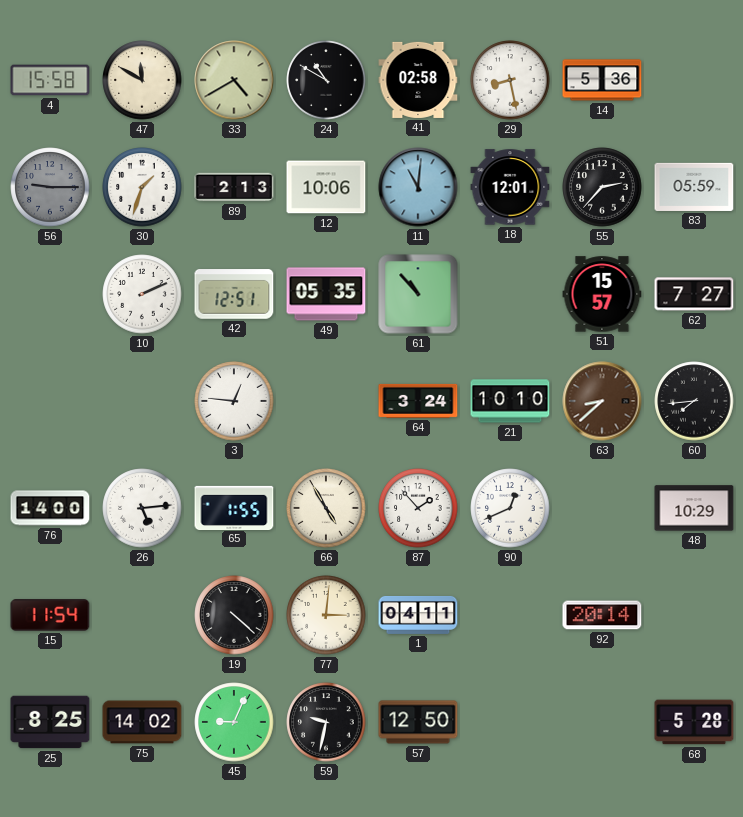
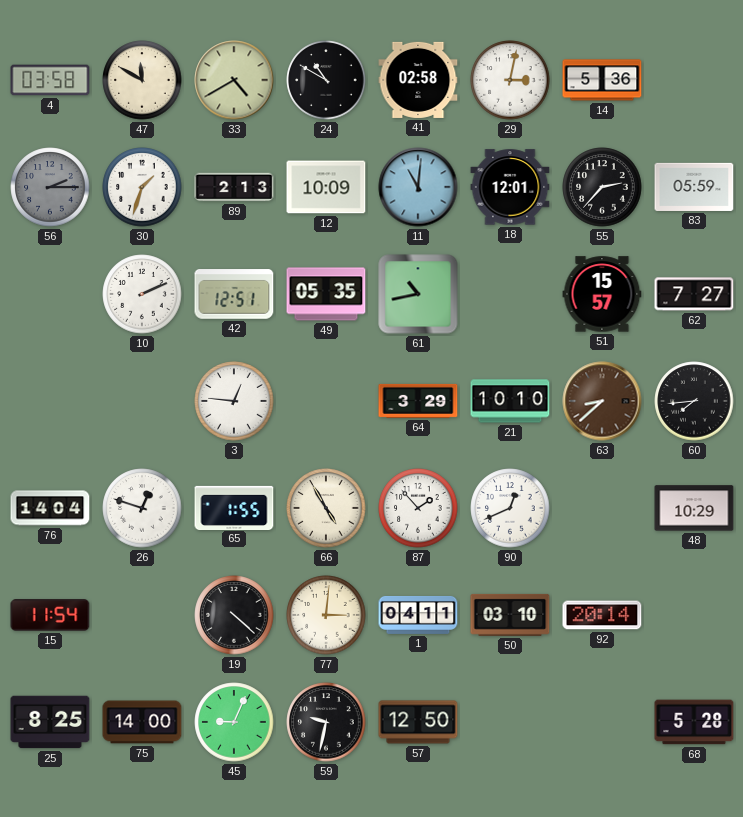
4: 15:58 -> 03:58
29: 8:28 -> 3:02
56: 9:15 -> 2:15
12: 10:06 -> 10:09
61: 10:53 -> 10:43
64: 3:24 -> 3:29
76: 14:00 -> 14:04
26: 5:14 -> 12:48
50: none -> 03:10
75: 14:02 -> 14:00
